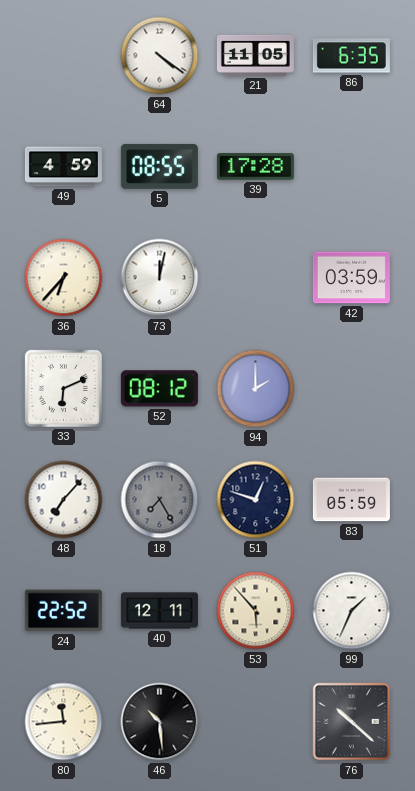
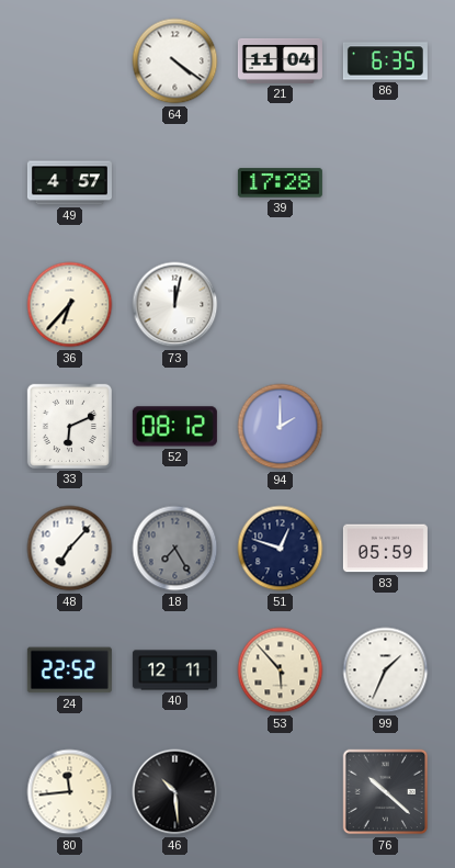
21: 11:05 -> 11:04
49: 4:59 -> 4:57
5: 08:55 -> none
42: 03:59 -> none
